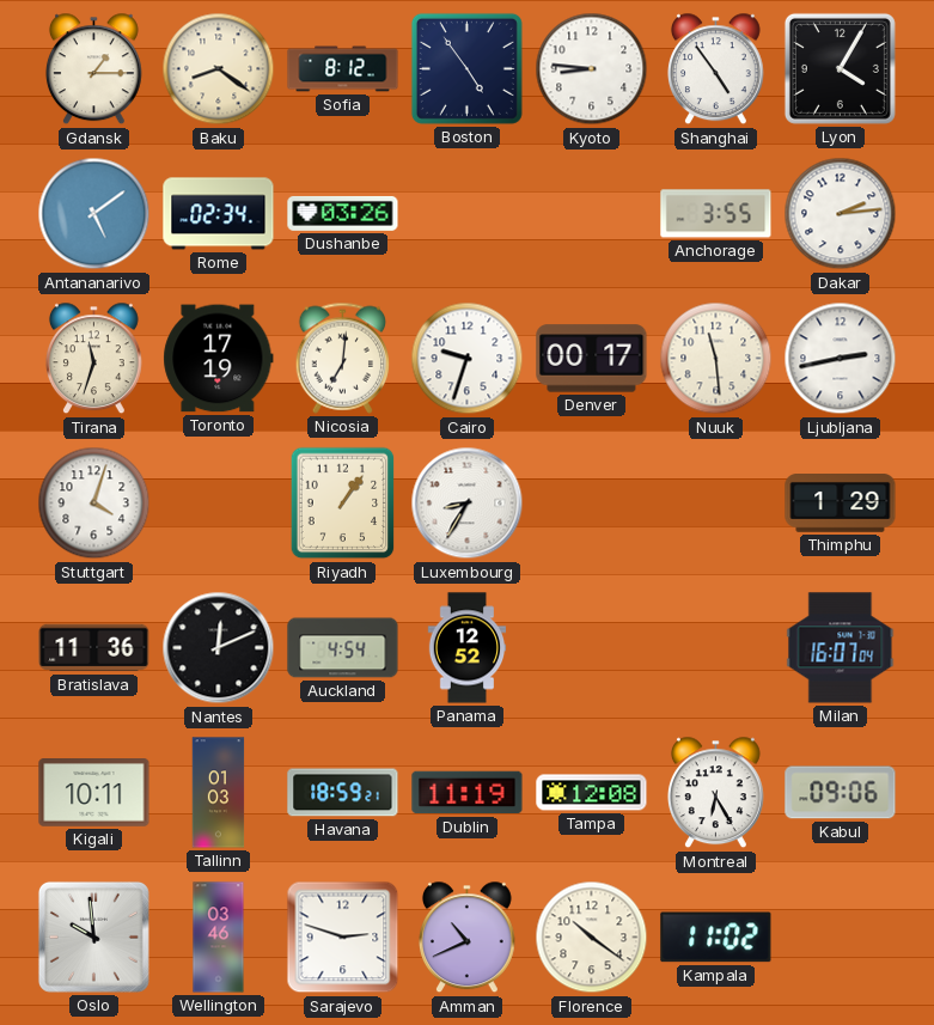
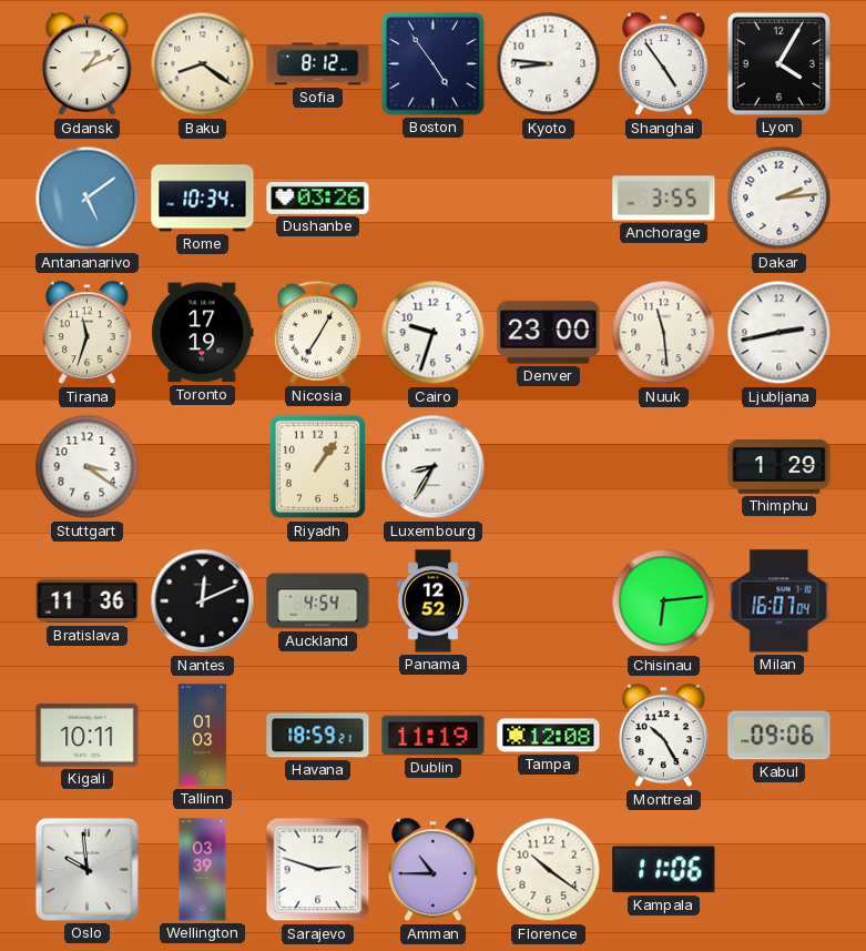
Gdansk: 1:15 -> 1:11
Rome: 02:34 -> 10:34
Nicosia: 7:01 -> 7:05
Denver: 00:17 -> 23:00
Stuttgart: 4:03 -> 3:21
Chisinau: none -> 6:14
Montreal: 6:25 -> 10:25
Wellington: 03:46 -> 03:39
Amman: 10:41 -> 10:45
Kampala: 11:02 -> 11:06
